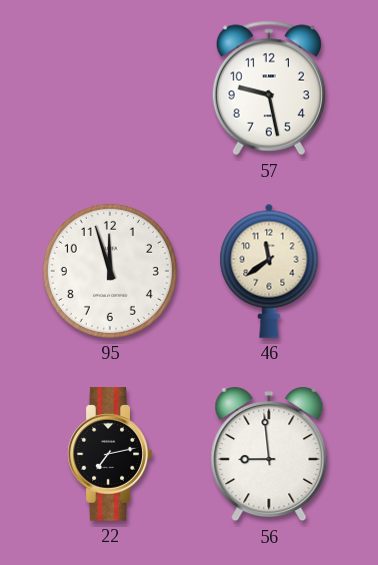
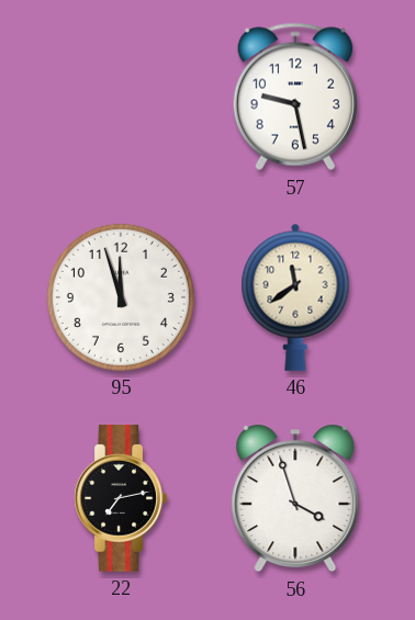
56: 8:59 -> 3:57
